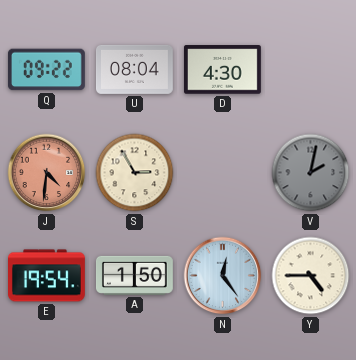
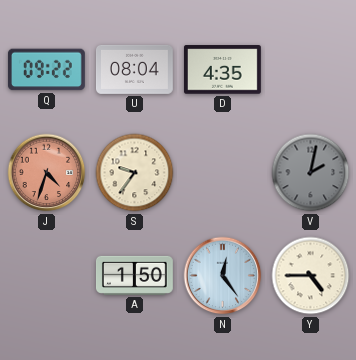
D: 4:30 -> 4:35
J: 4:31 -> 4:33
S: 2:55 -> 9:36
E: 19:54 -> none
